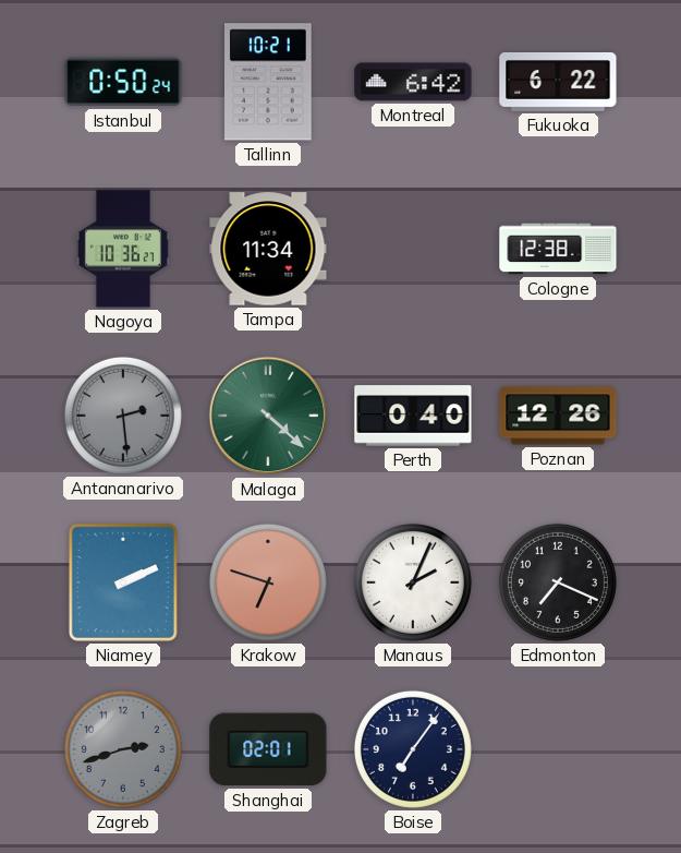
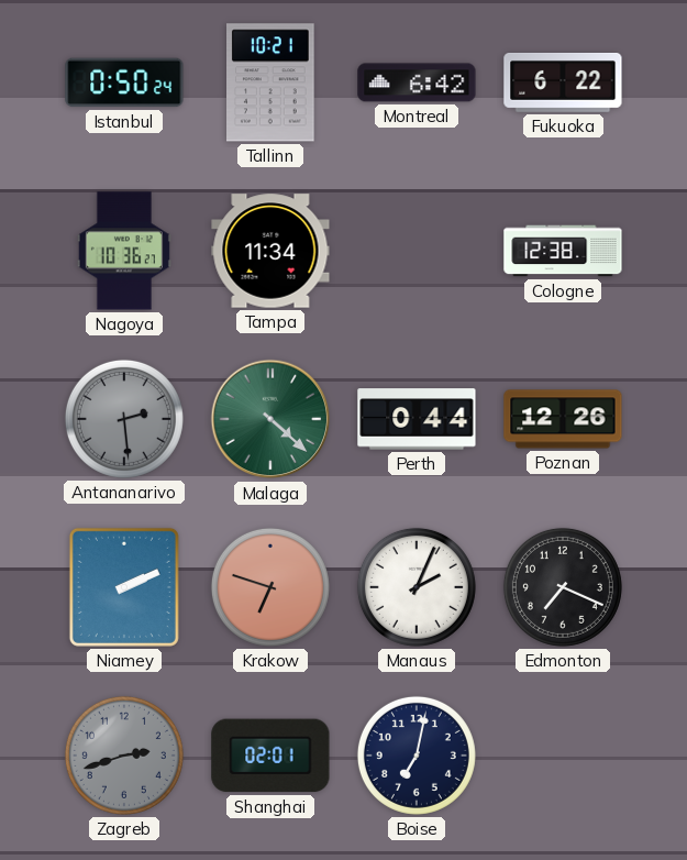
Perth: 0:40 -> 0:44
Boise: 7:06 -> 7:02
